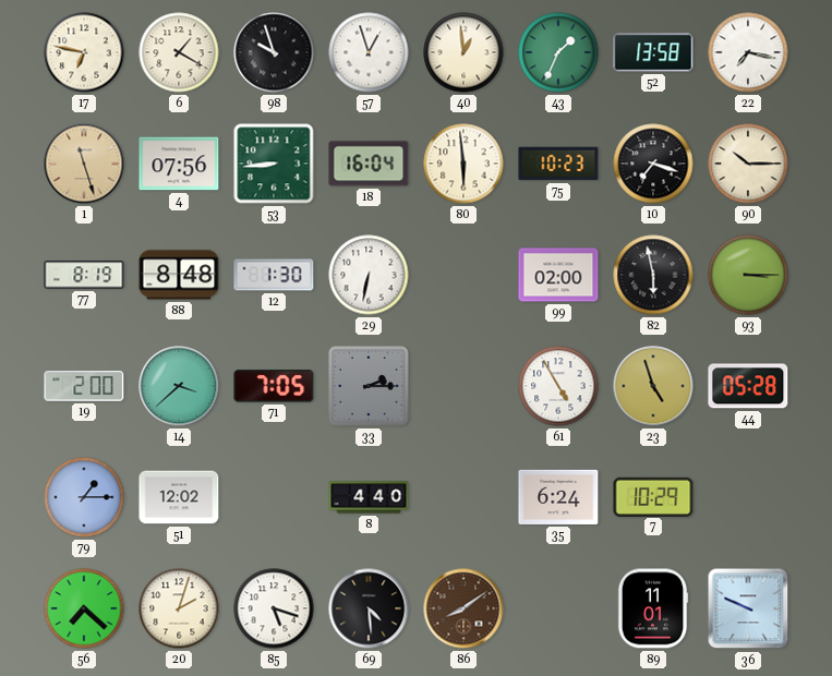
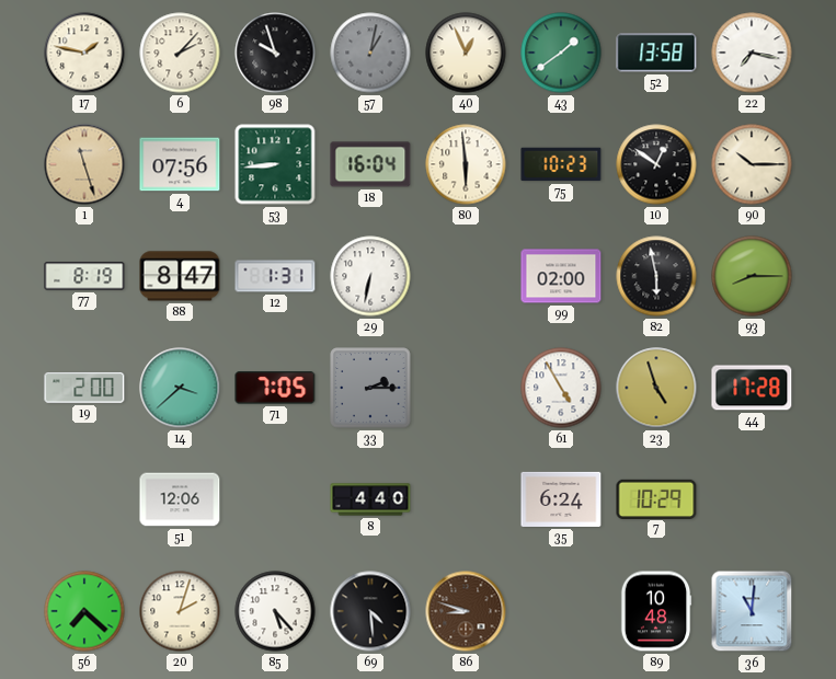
17: 6:47 -> 1:47
6: 1:20 -> 2:07
57: 12:57 -> 1:02
57 dial: white -> grey
40: 12:59 -> 12:56
43: 1:34 -> 1:39
10: 7:18 -> 12:51
88: 8:48 -> 8:47
12: 1:30 -> 1:31
93: 3:15 -> 8:15
44: 05:28 -> 17:28
79: 1:15 -> none
51: 12:02 -> 12:06
85: 5:18 -> 5:23
86: 8:09 -> 8:48
89: 11:01 -> 10:48
36: 9:49 -> 11:01
